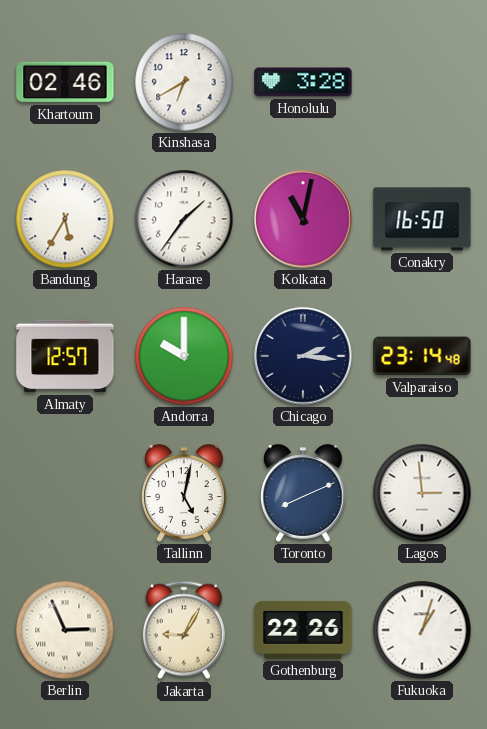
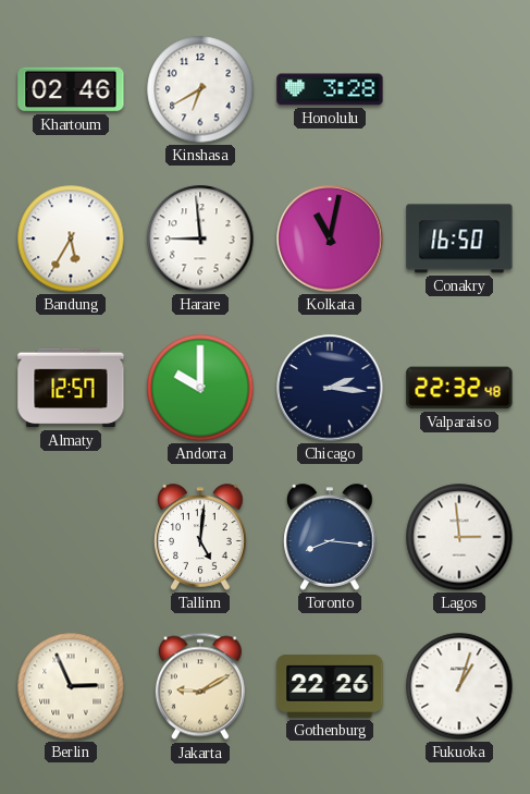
Harare: 1:36 -> 8:59
Valparaiso: 23:14 -> 22:32
Tallinn: 5:02 -> 5:01
Toronto: 8:11 -> 8:16
Jakarta: 9:05 -> 9:10
